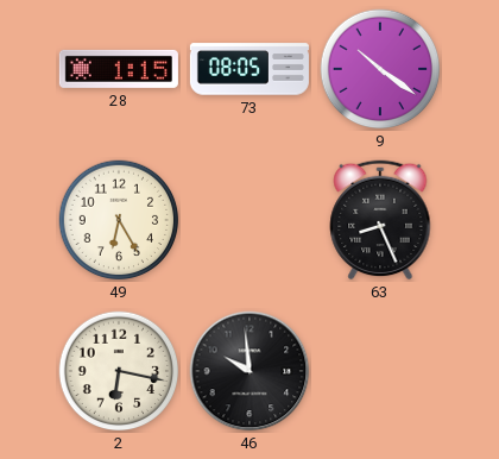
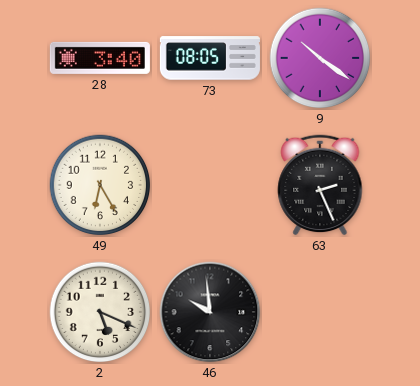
28: 1:15 -> 3:40
63: 8:26 -> 2:26
2: 6:17 -> 5:19
